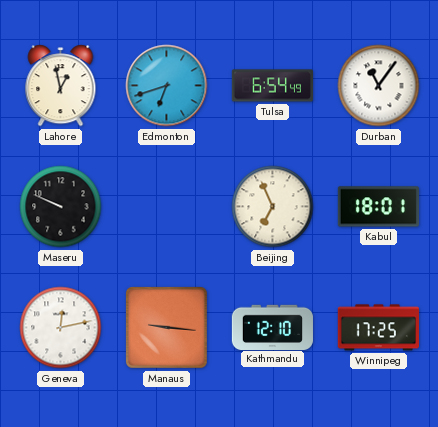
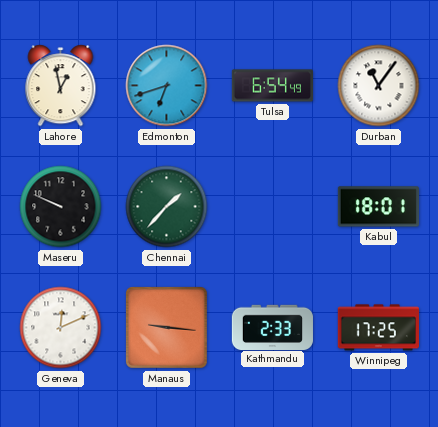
Chennai: none -> 1:37
Beijing: 6:56 -> none
Geneva: 12:13 -> 12:11
Kathmandu: 12:10 -> 2:33
